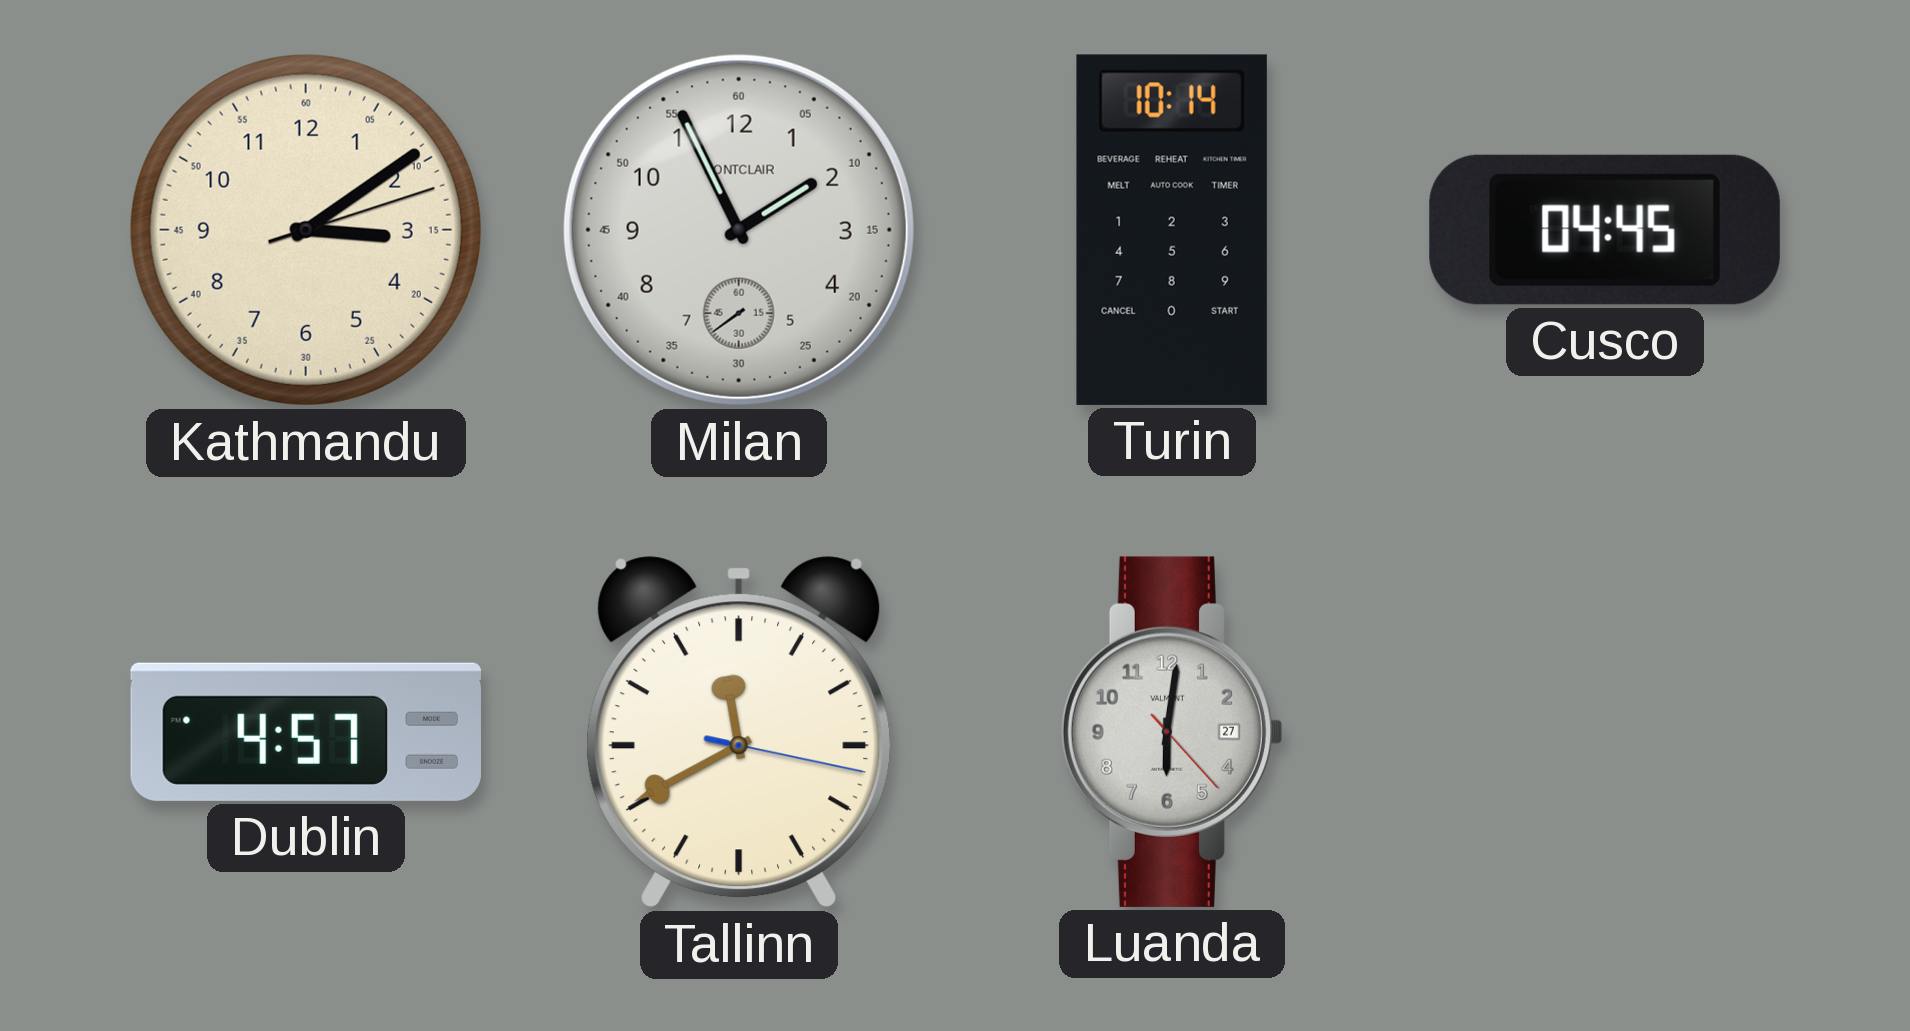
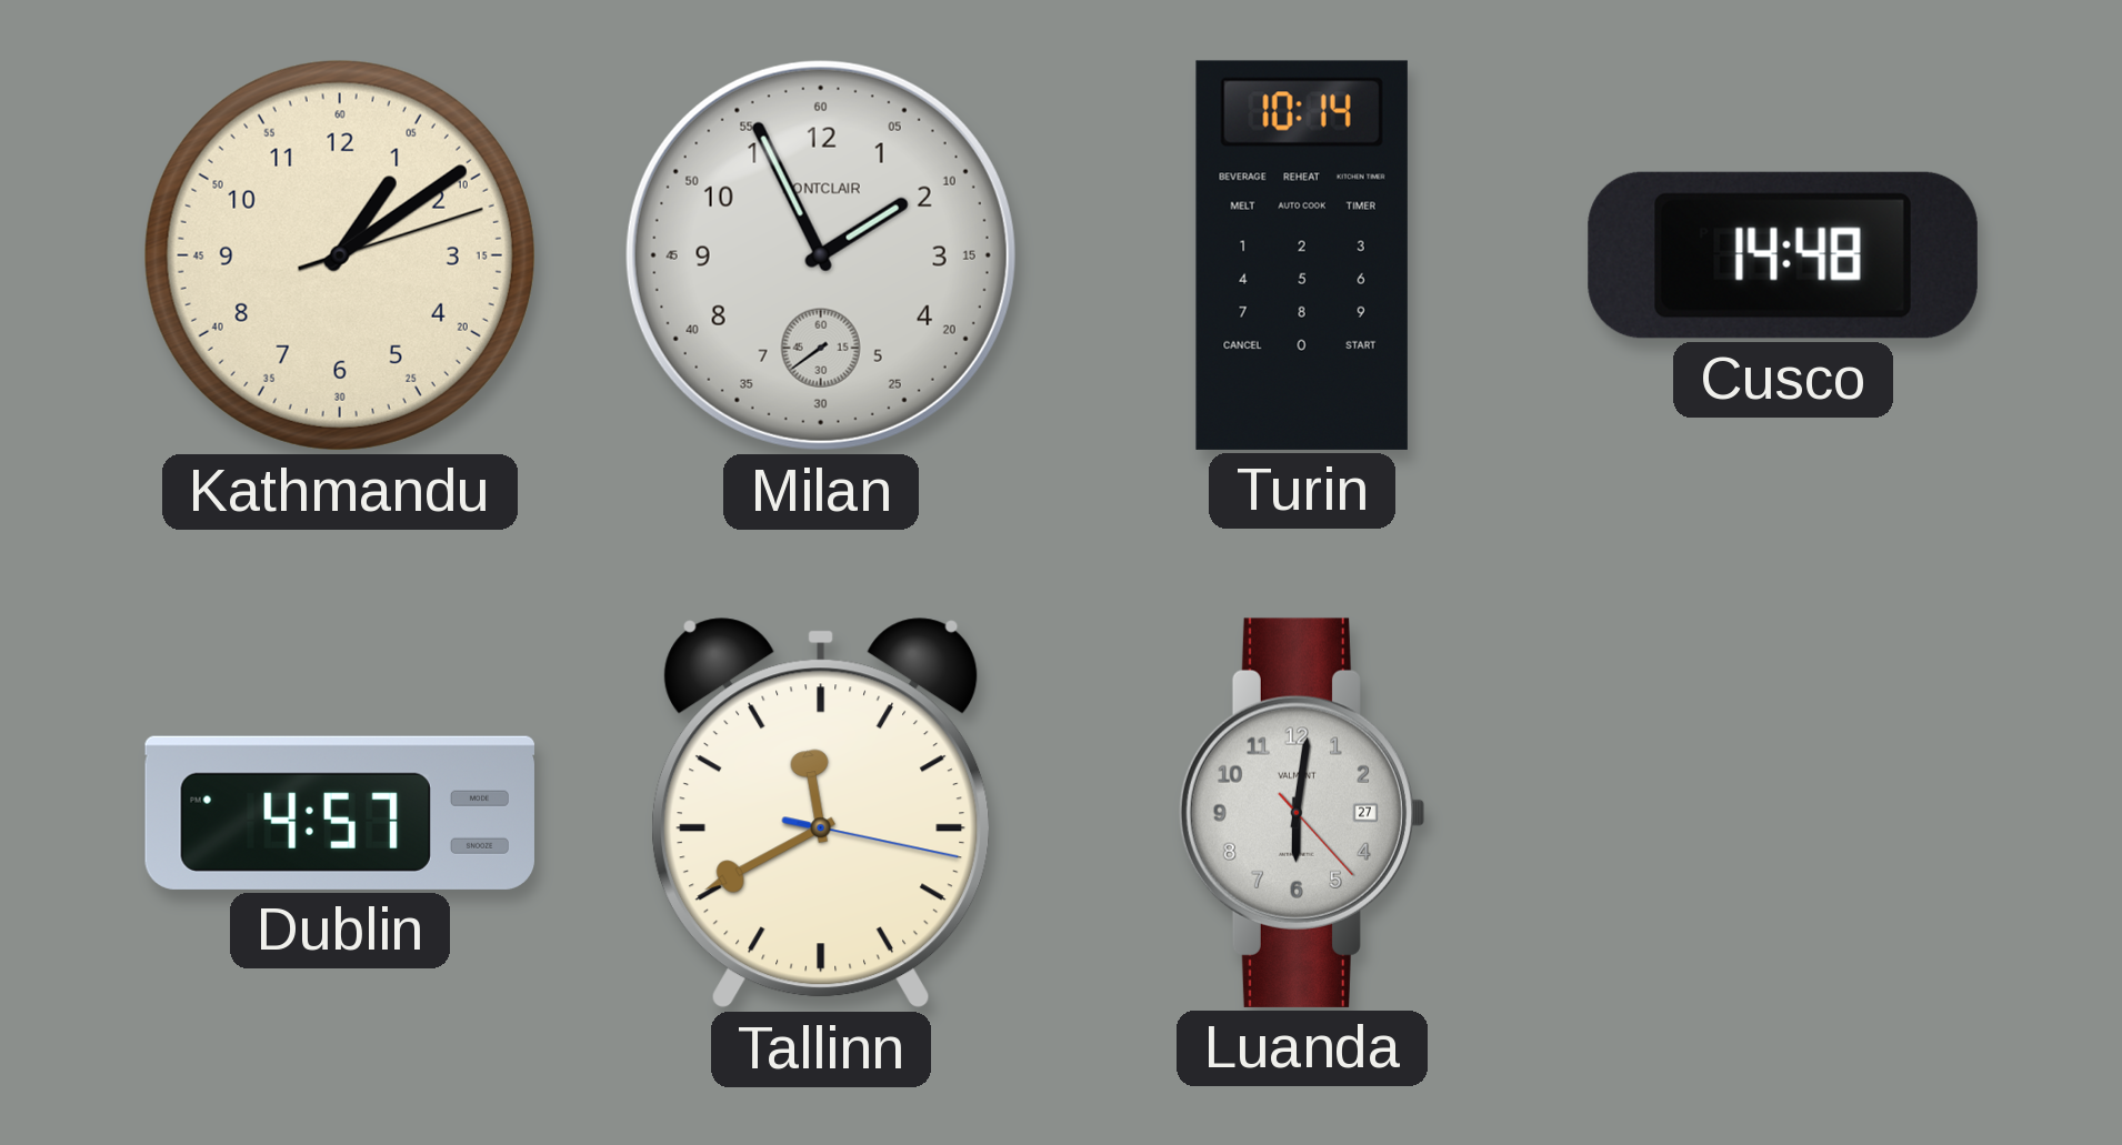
Kathmandu: 3:09 -> 1:09
Cusco: 04:45 -> 14:48
